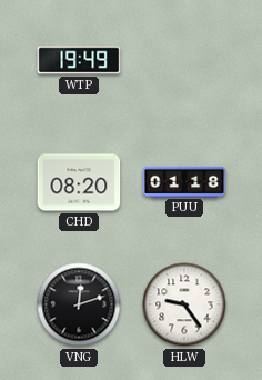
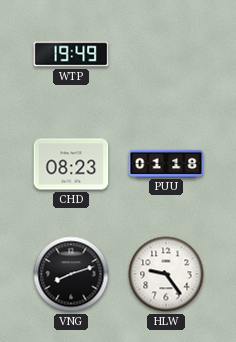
CHD: 08:20 -> 08:23
VNG: 12:12 -> 8:12
